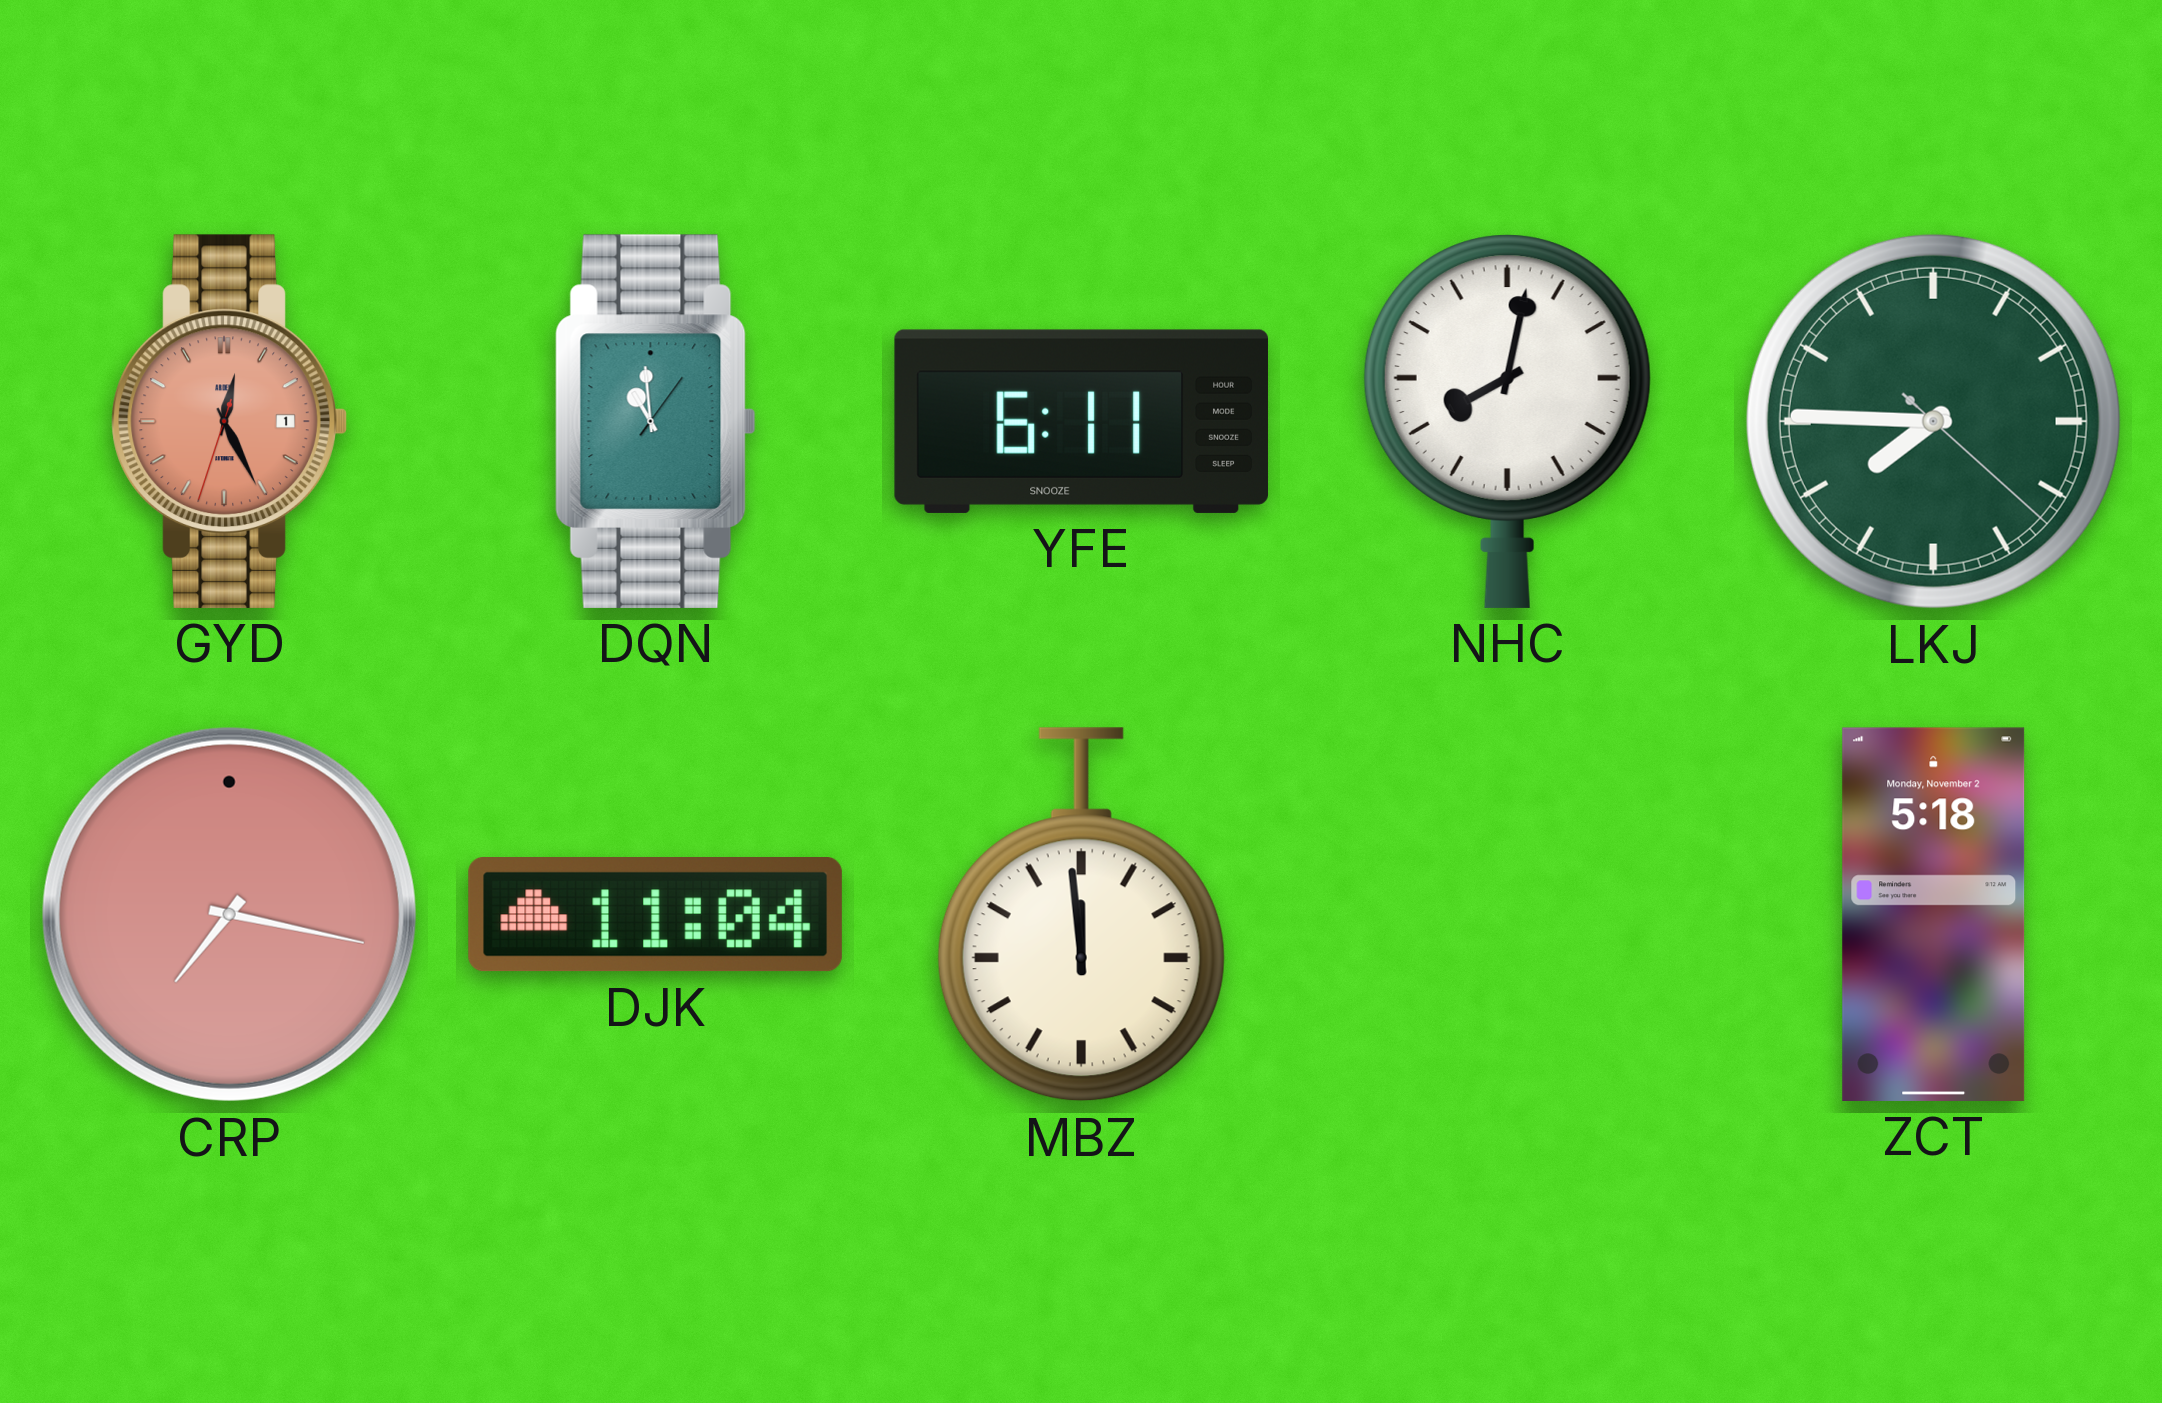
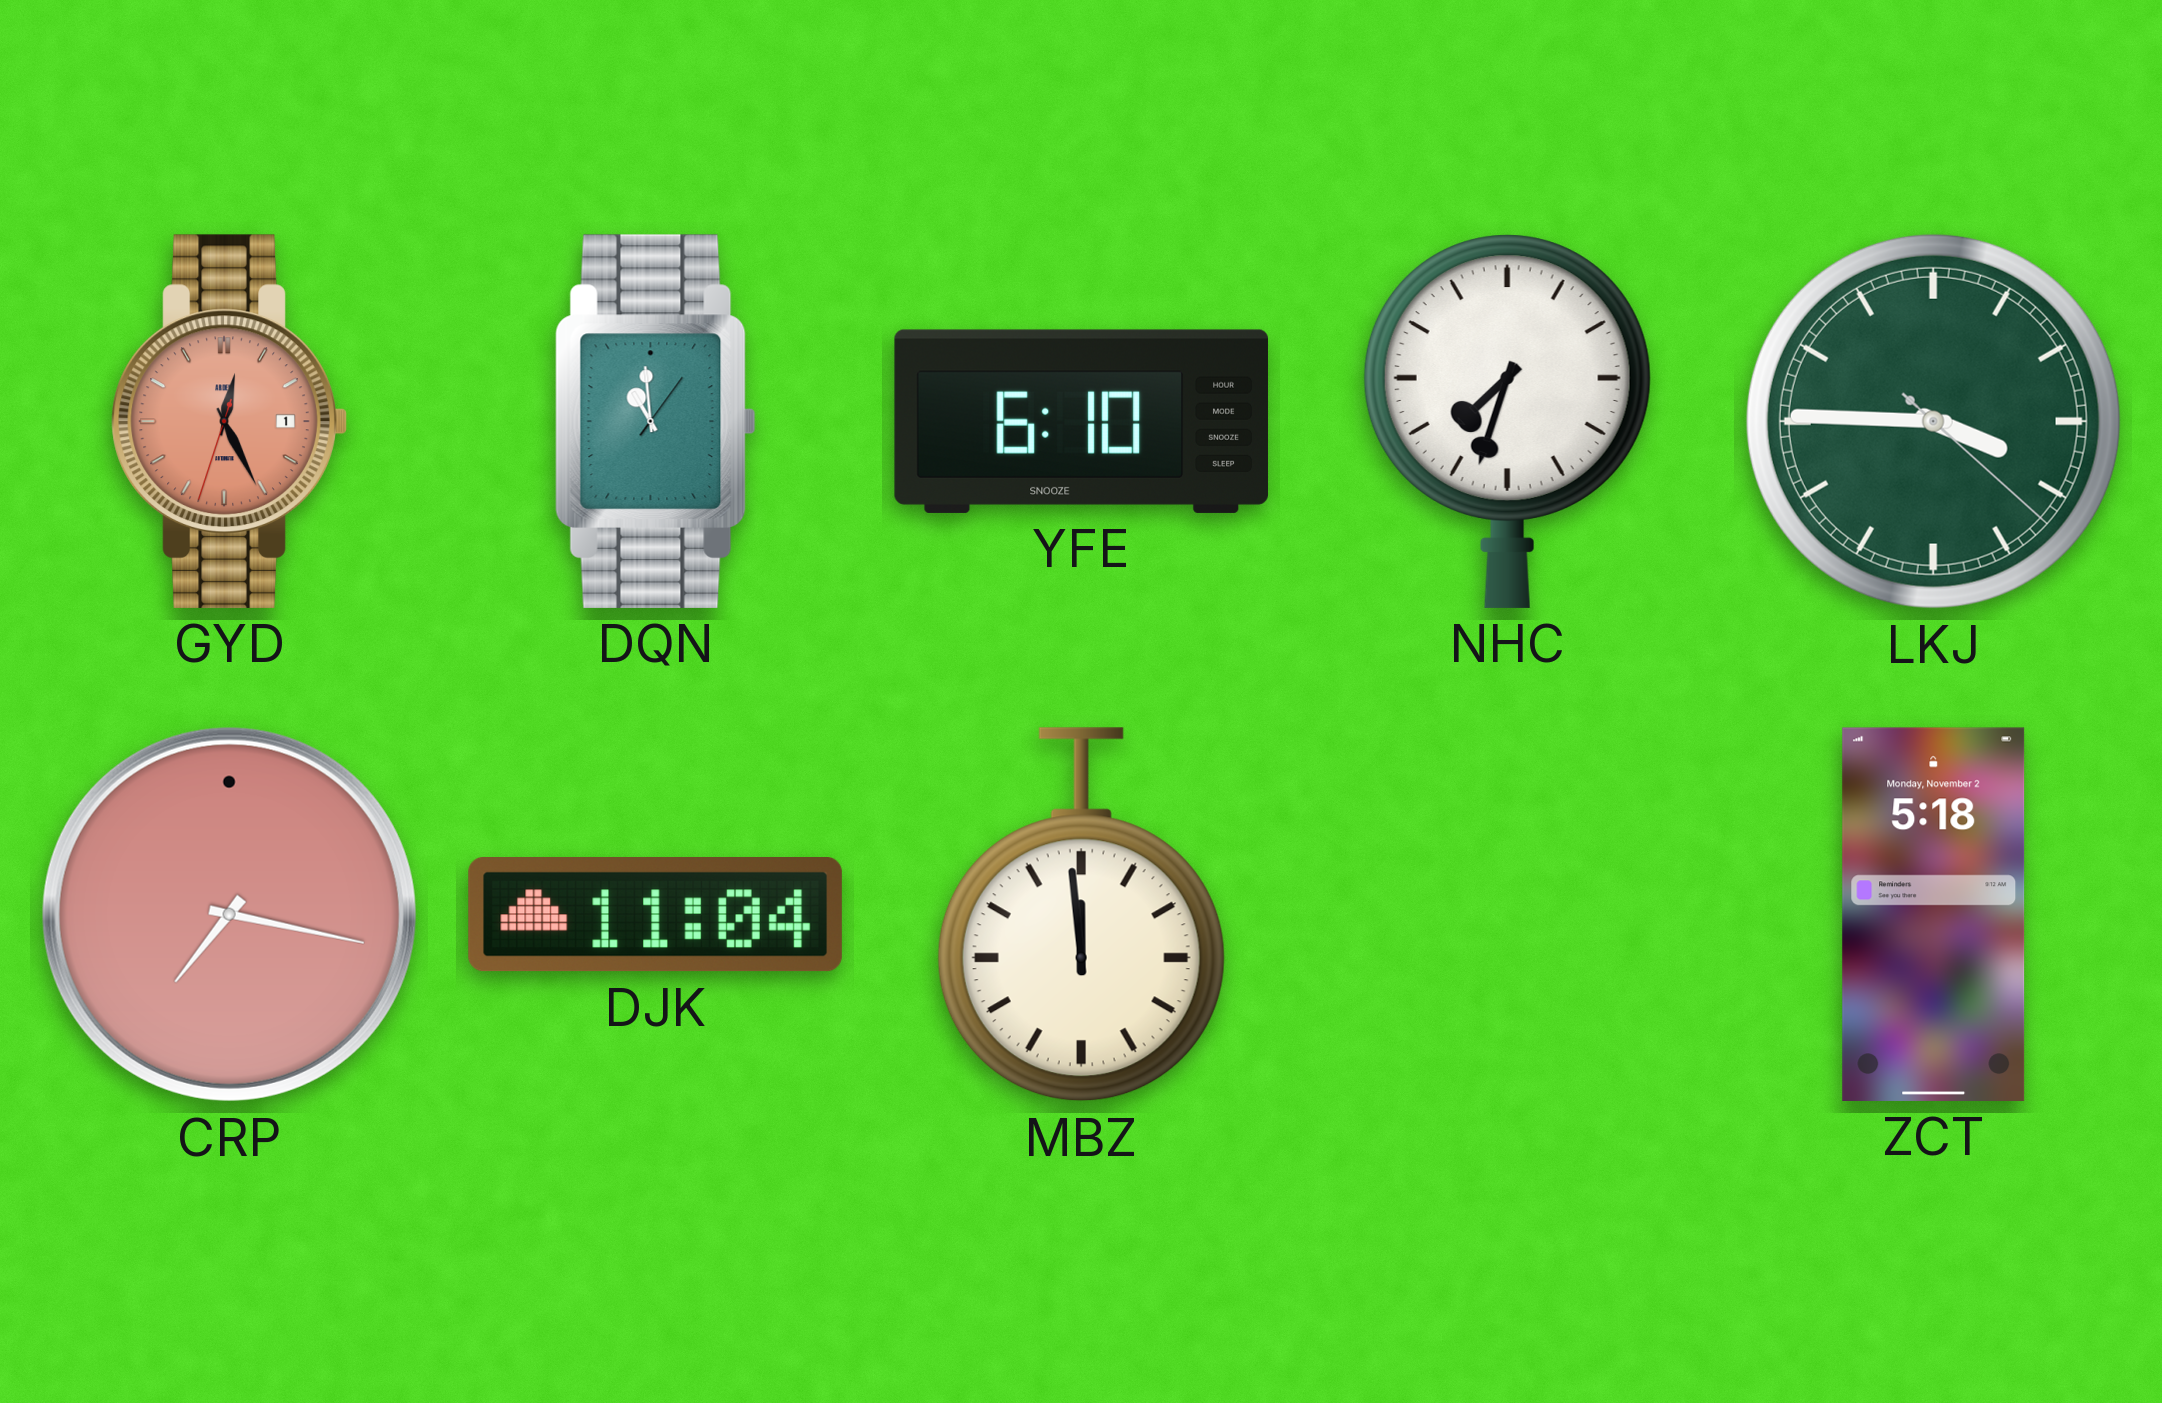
YFE: 6:11 -> 6:10
NHC: 8:02 -> 7:33
LKJ: 7:45 -> 3:45
